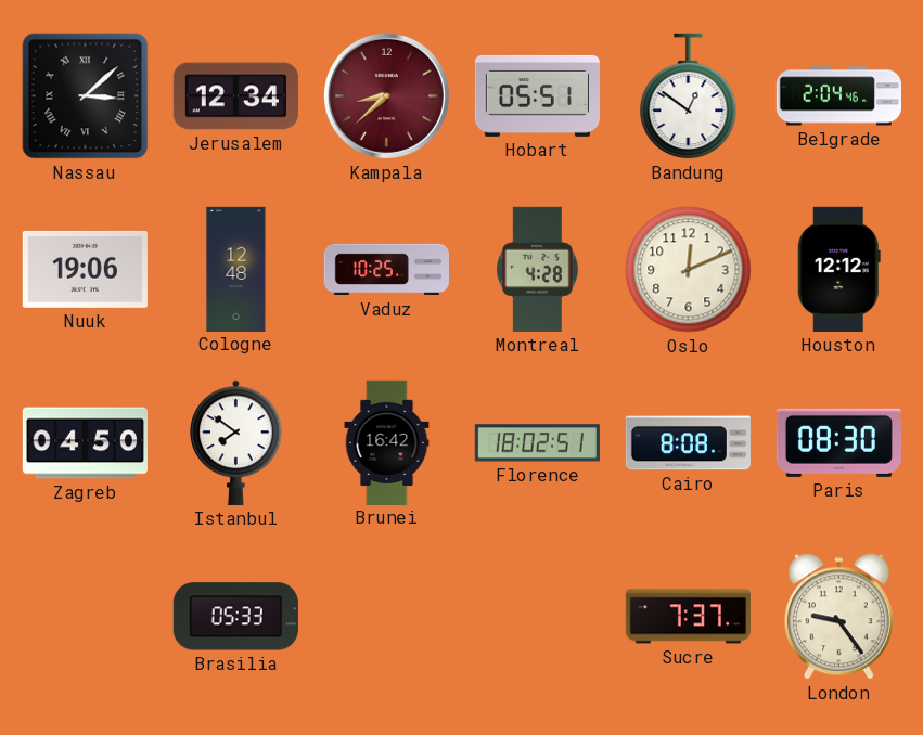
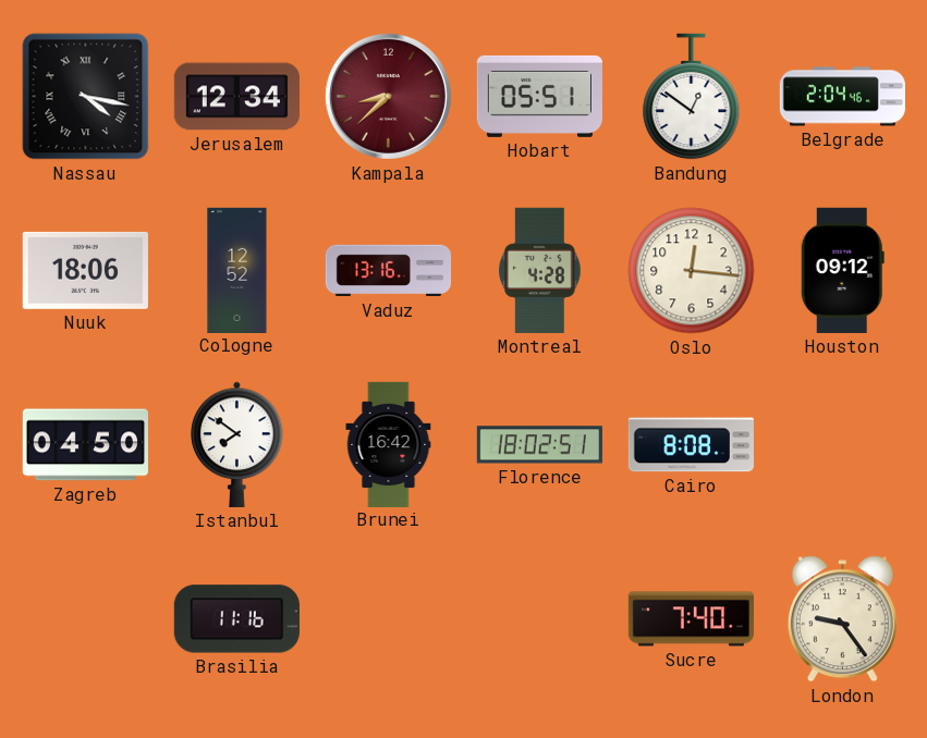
Nassau: 3:08 -> 4:17
Nuuk: 19:06 -> 18:06
Cologne: 12:48 -> 12:52
Vaduz: 10:25 -> 13:16
Oslo: 12:11 -> 12:16
Houston: 12:12 -> 09:12
Paris: 08:30 -> none
Brasilia: 05:33 -> 11:16
Sucre: 7:37 -> 7:40
